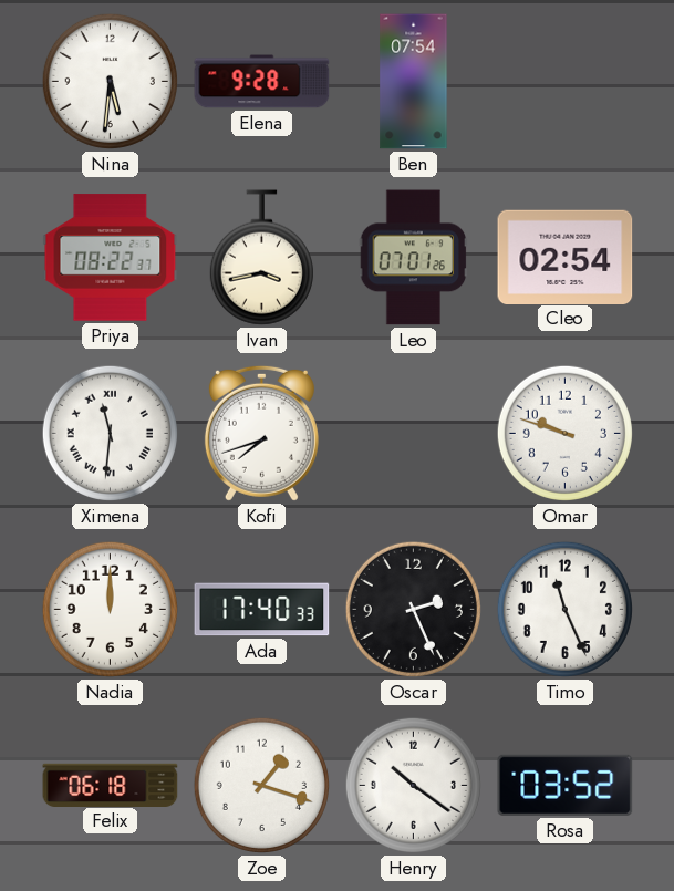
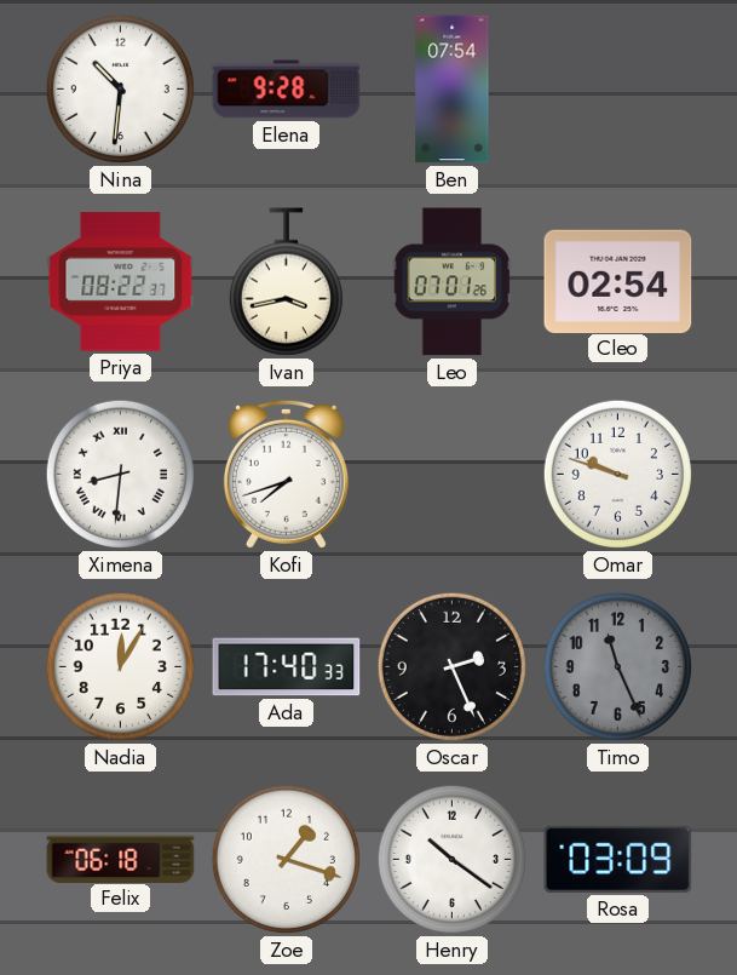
Nina: 5:31 -> 10:31
Ximena: 11:31 -> 8:31
Nadia: 12:00 -> 12:05
Timo dial: white -> grey
Rosa: 03:52 -> 03:09
